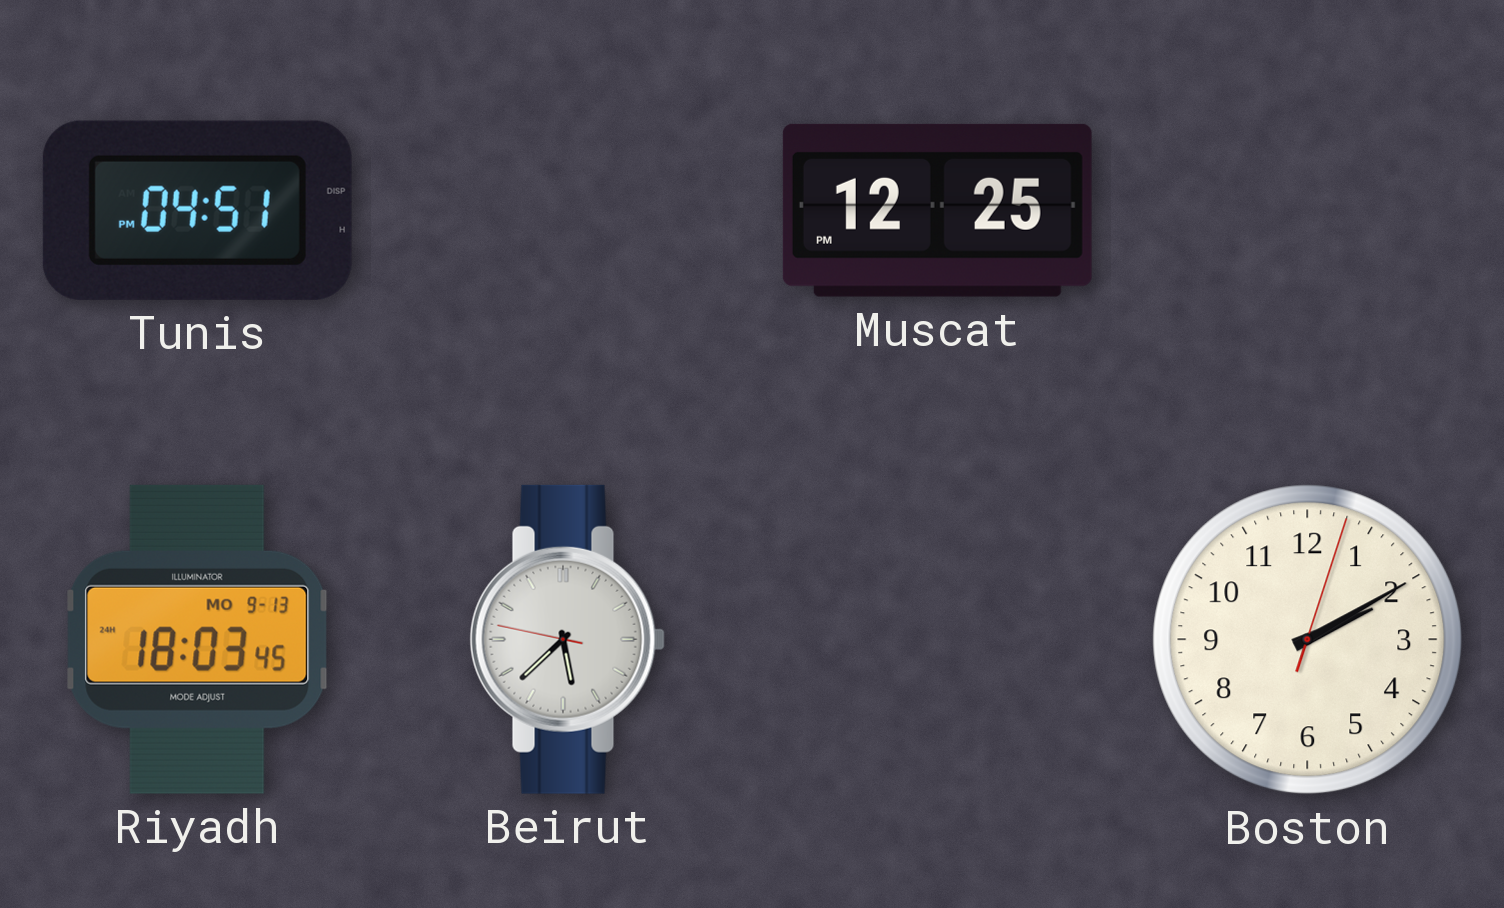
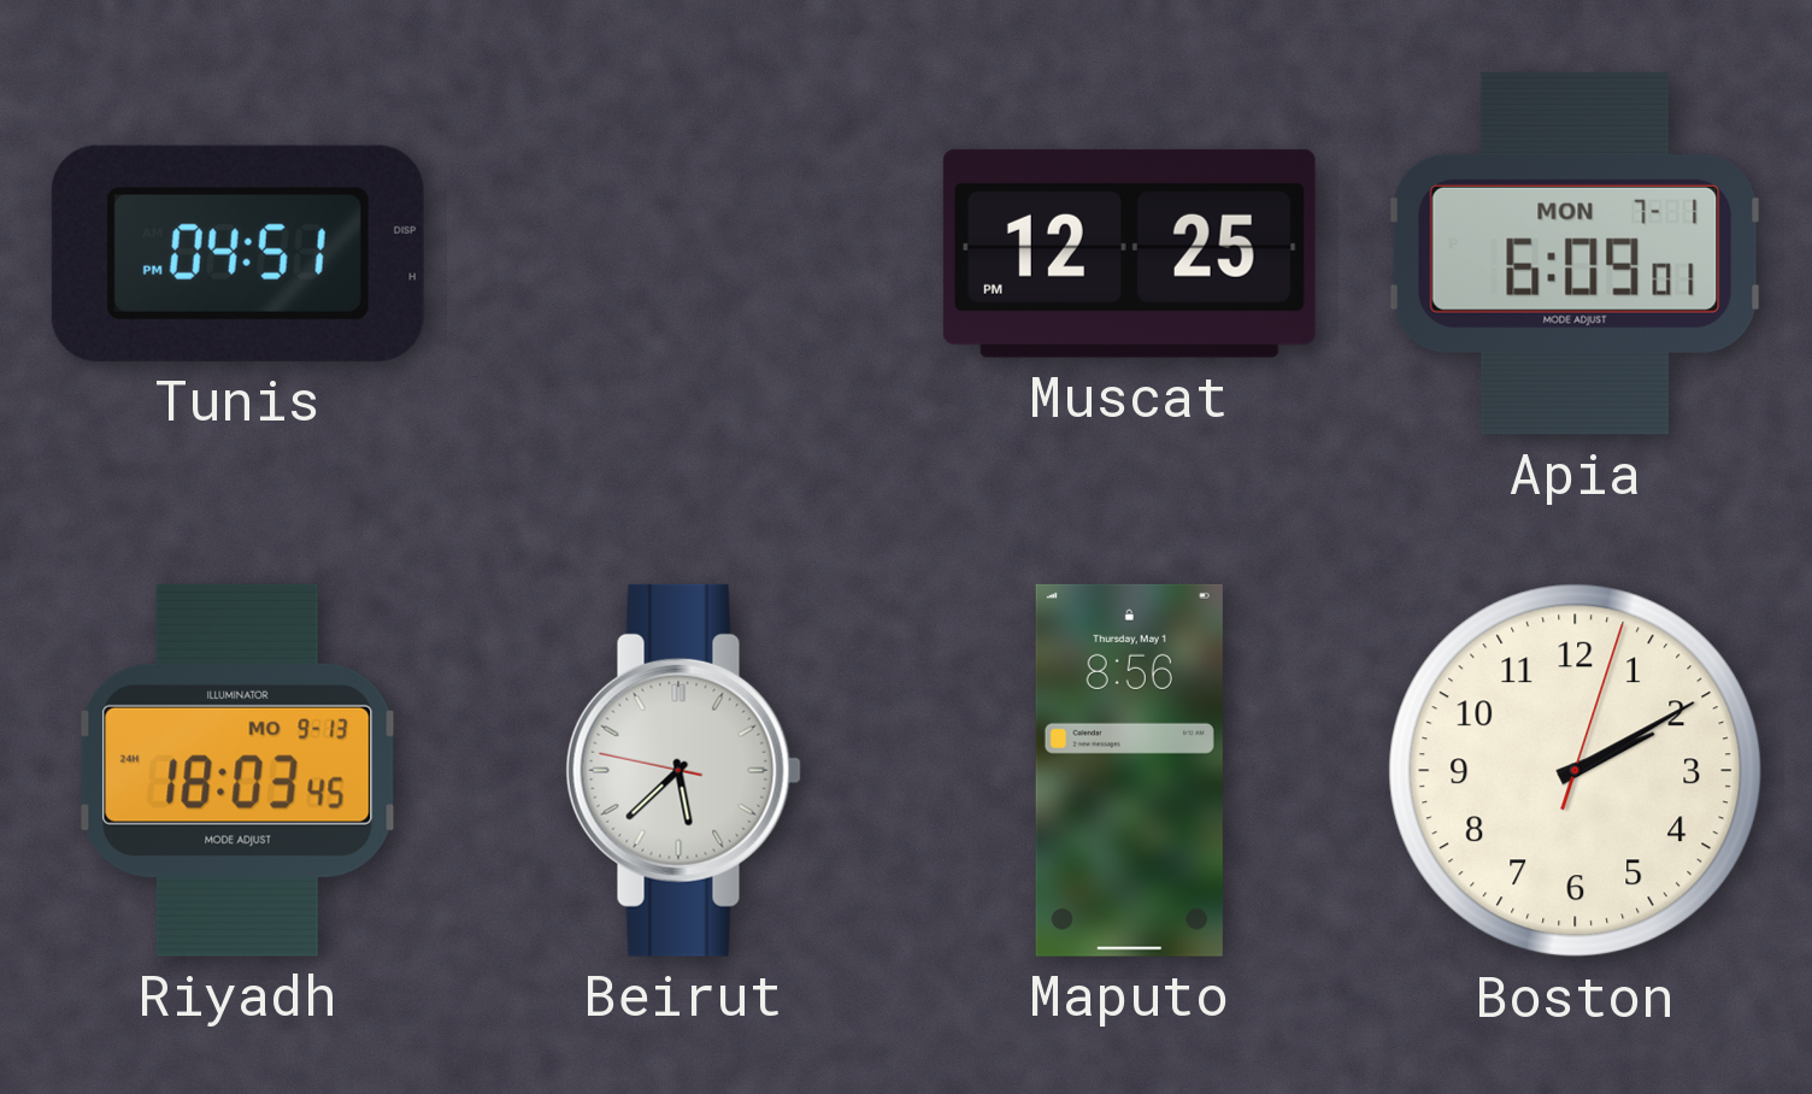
Apia: none -> 6:09
Maputo: none -> 8:56
